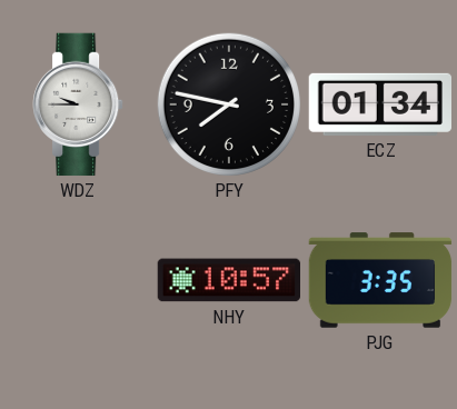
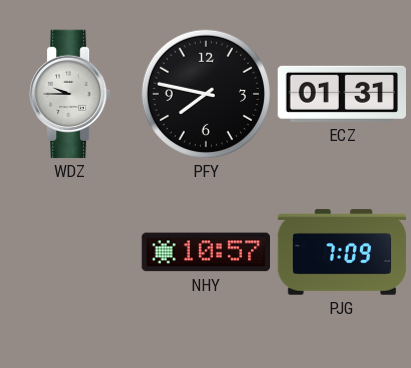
ECZ: 01:34 -> 01:31
PJG: 3:35 -> 7:09
